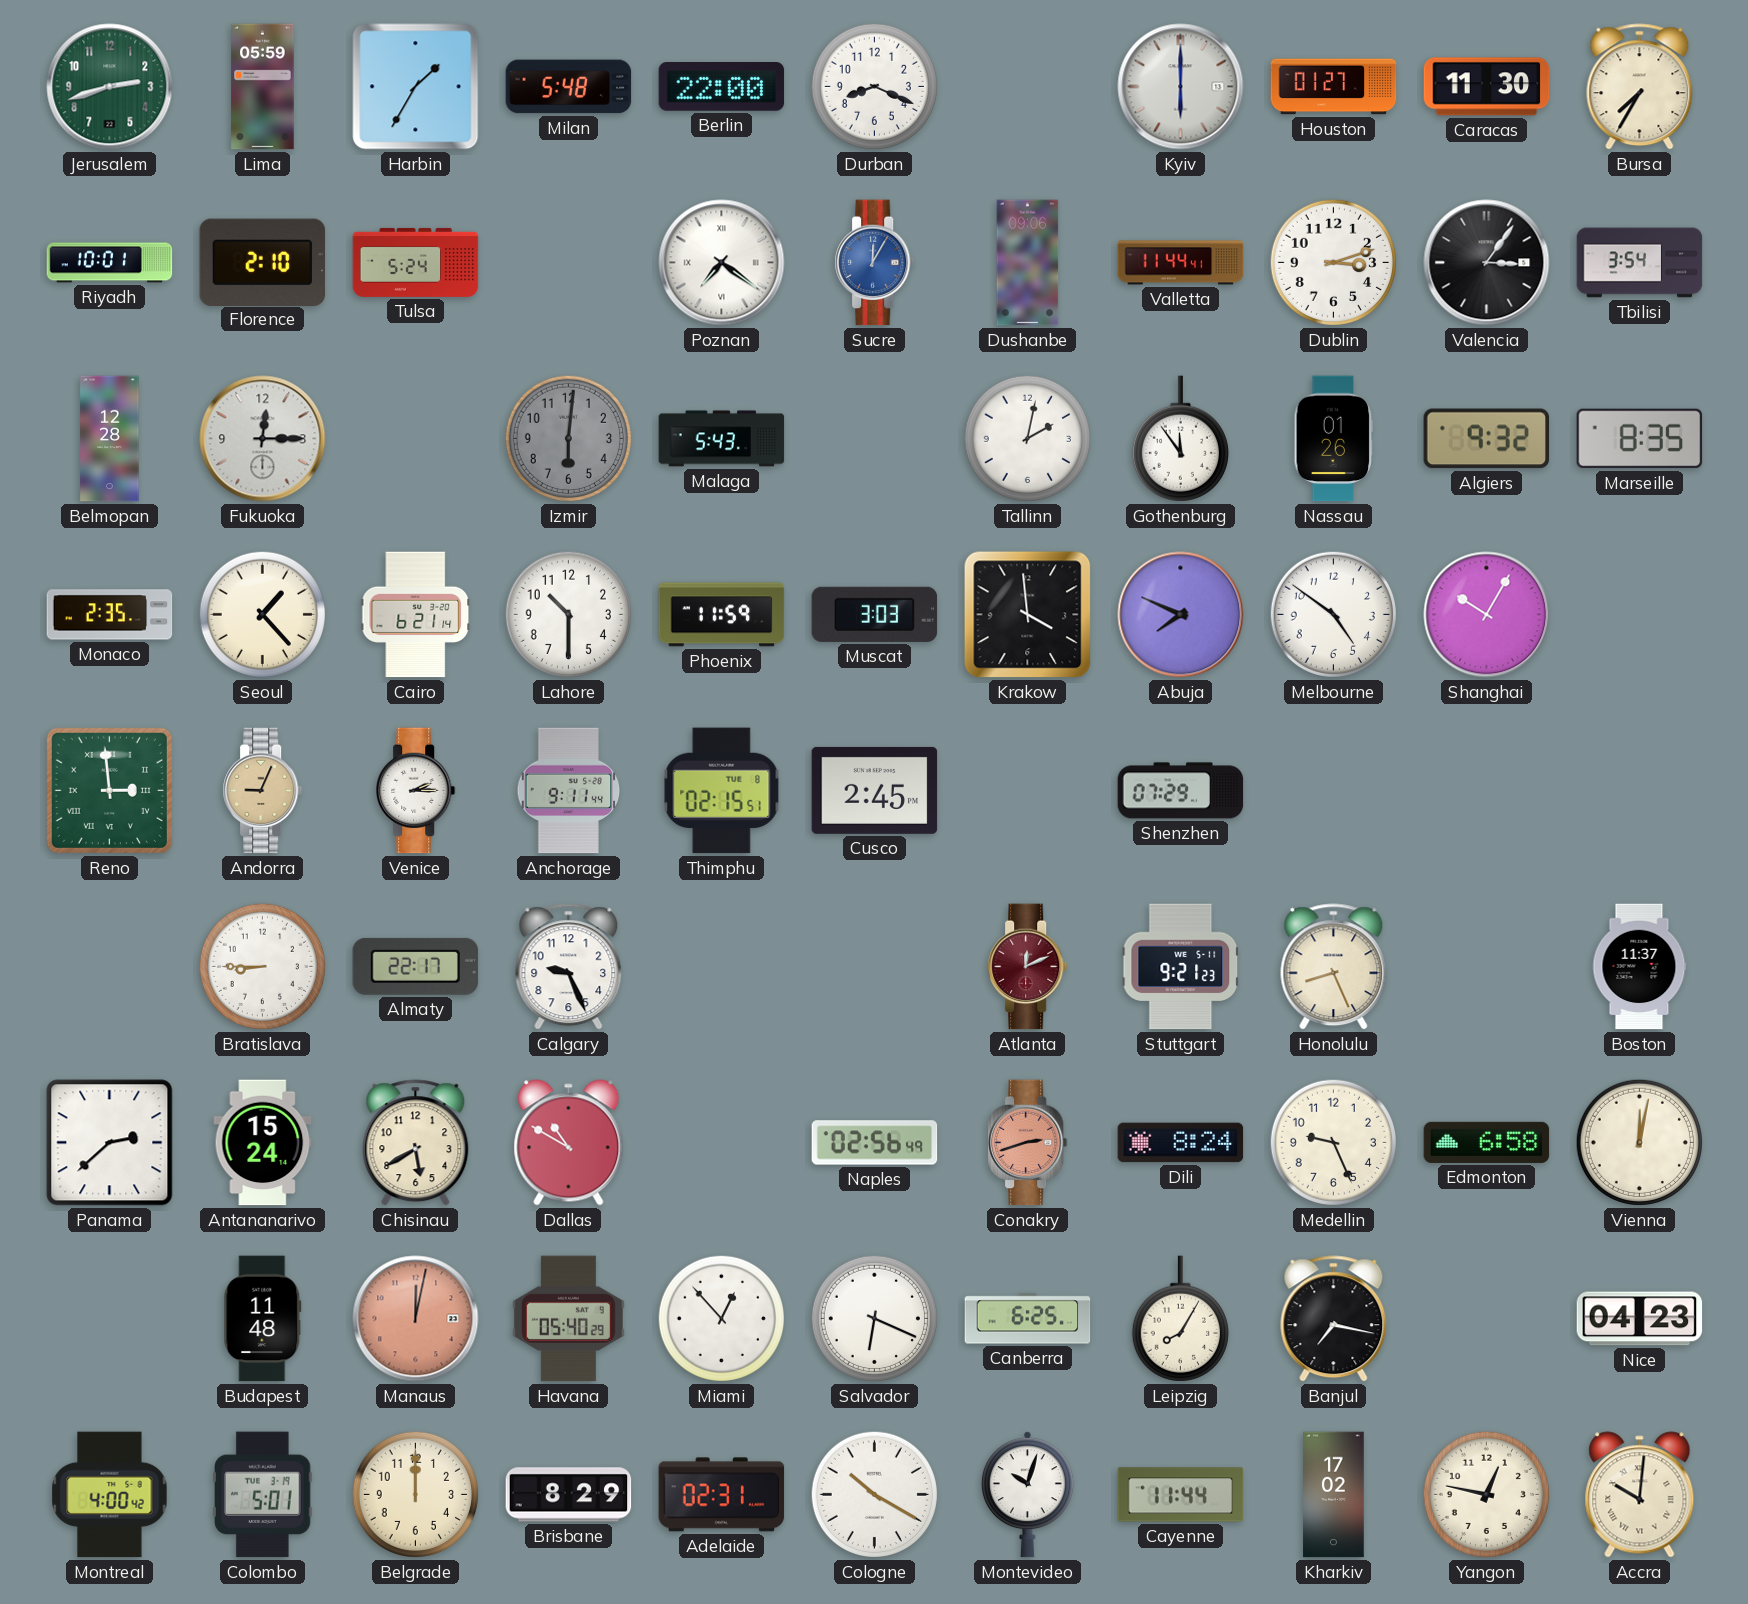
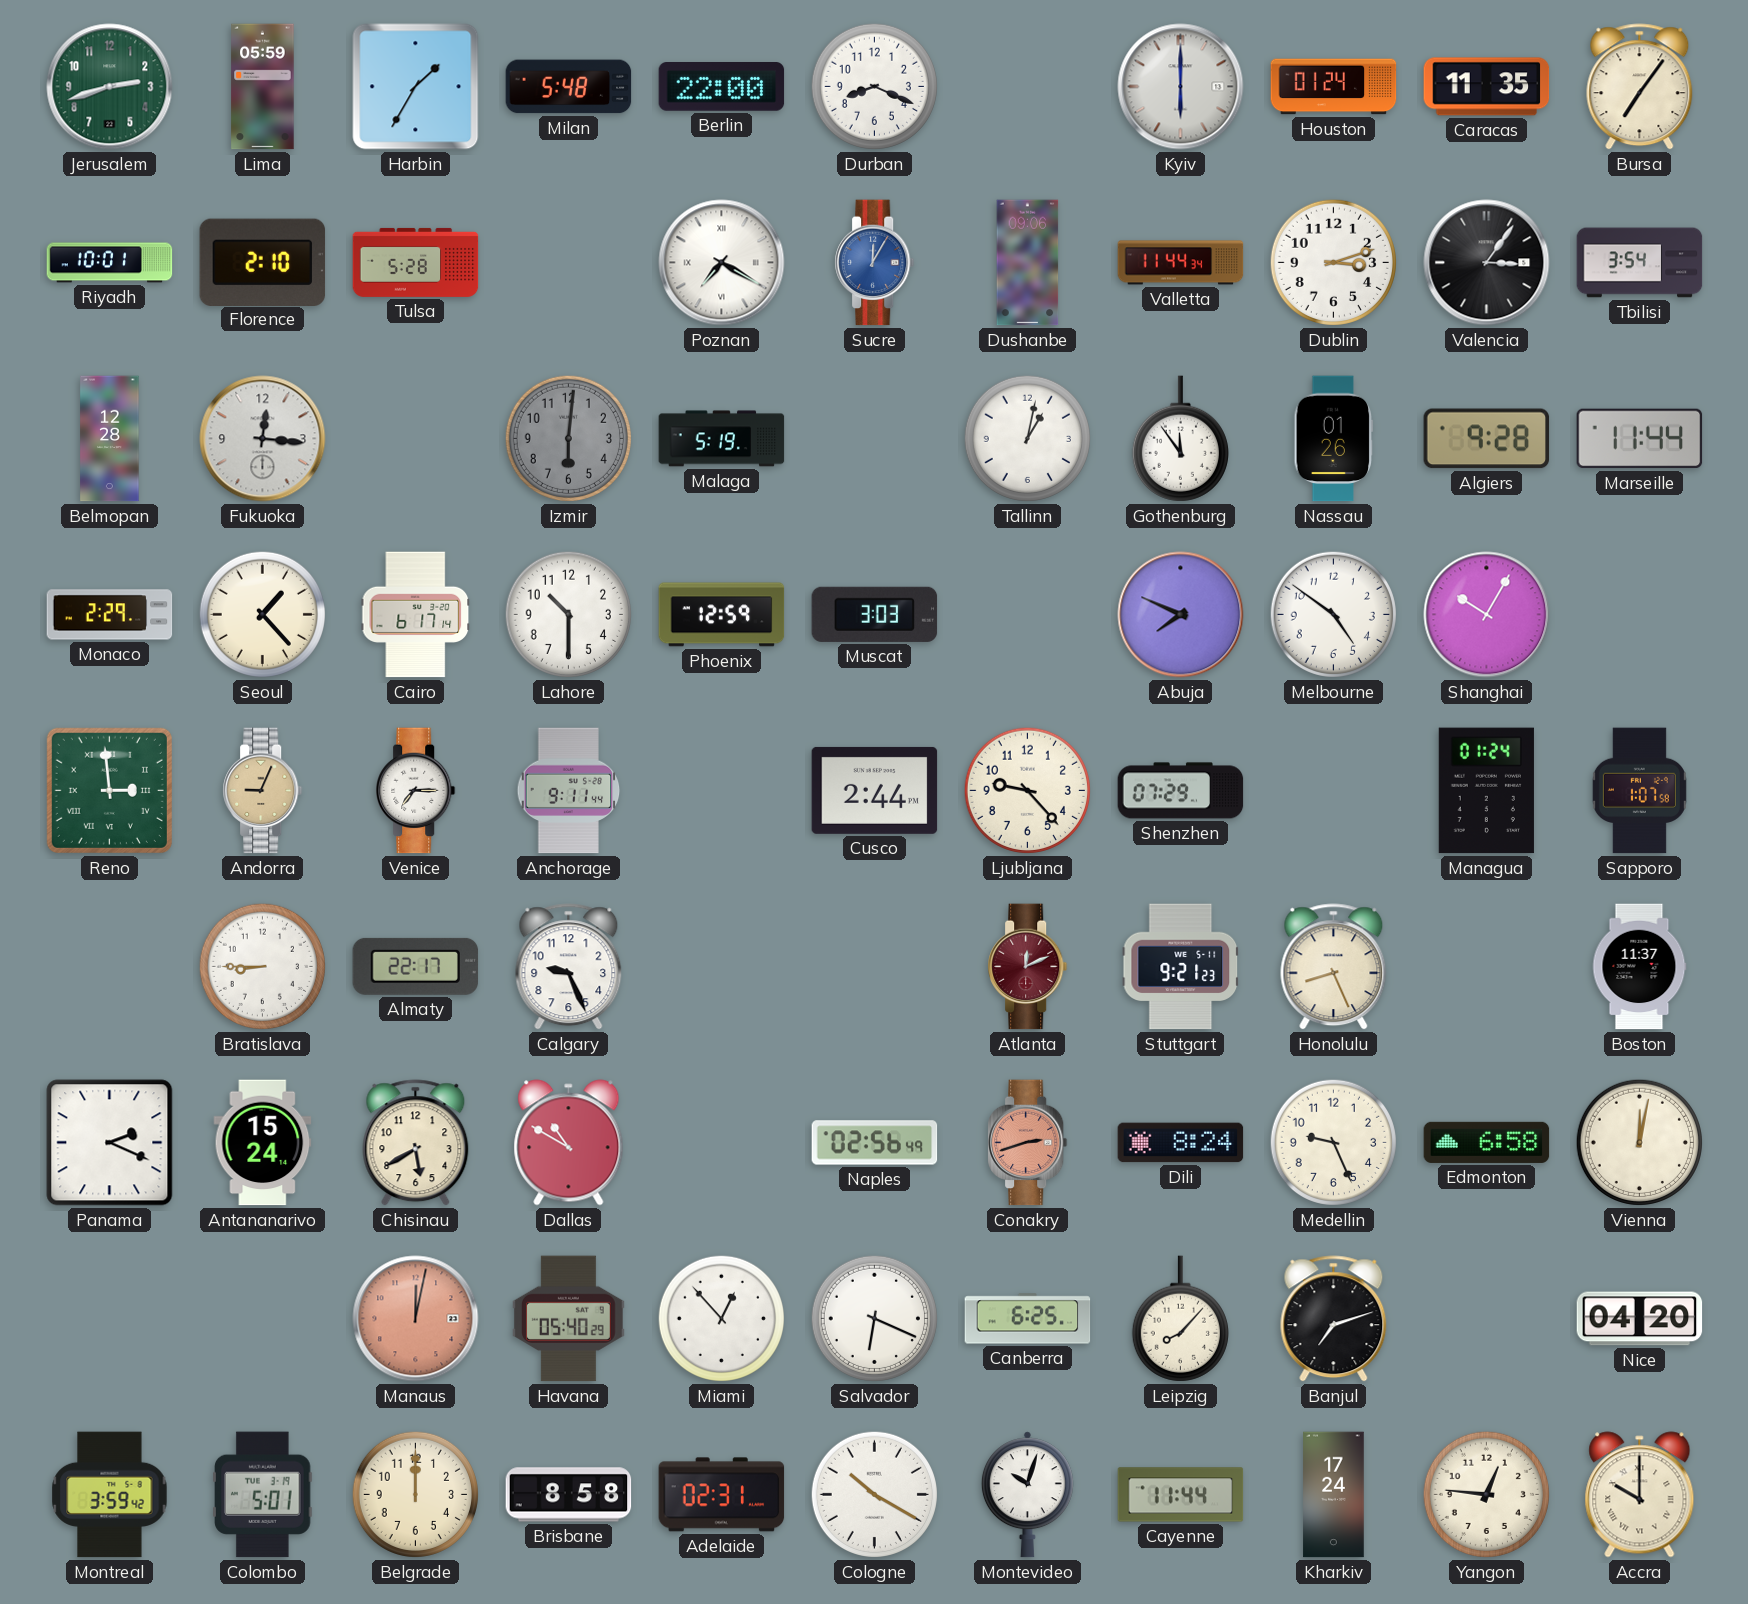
Houston: 01:27 -> 01:24
Caracas: 11:30 -> 11:35
Bursa: 7:35 -> 7:06
Tulsa: 5:24 -> 5:28
Poznan: 7:21 -> 7:20
Valletta: 11:44:41 -> 11:44:34
Fukuoka: 12:15 -> 12:16
Malaga: 5:43 -> 5:19
Tallinn: 2:02 -> 1:02
Algiers: 9:32 -> 9:28
Marseille: 8:35 -> 11:44
Monaco: 2:35 -> 2:29
Cairo: 6:21 -> 6:17
Phoenix: 11:59 -> 12:59
Krakow: 3:59 -> none
Venice: 2:15 -> 7:15
Thimphu: 02:15 -> none
Cusco: 2:45 -> 2:44
Ljubljana: none -> 9:23
Managua: none -> 01:24
Sapporo: none -> 1:07
Panama: 2:38 -> 2:19
Budapest: 11:48 -> none
Leipzig: 8:05 -> 8:07
Banjul: 7:17 -> 7:12
Nice: 04:23 -> 04:20
Montreal: 4:00 -> 3:59
Brisbane: 8:29 -> 8:58
Kharkiv: 17:02 -> 17:24
Yangon: 12:47 -> 12:46
Accra: 10:01 -> 10:00
